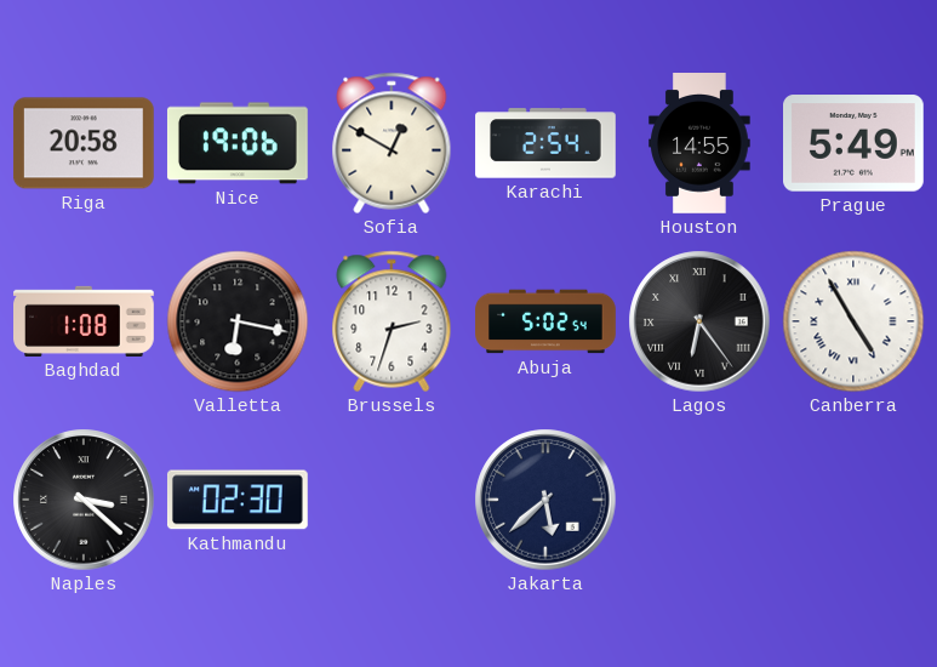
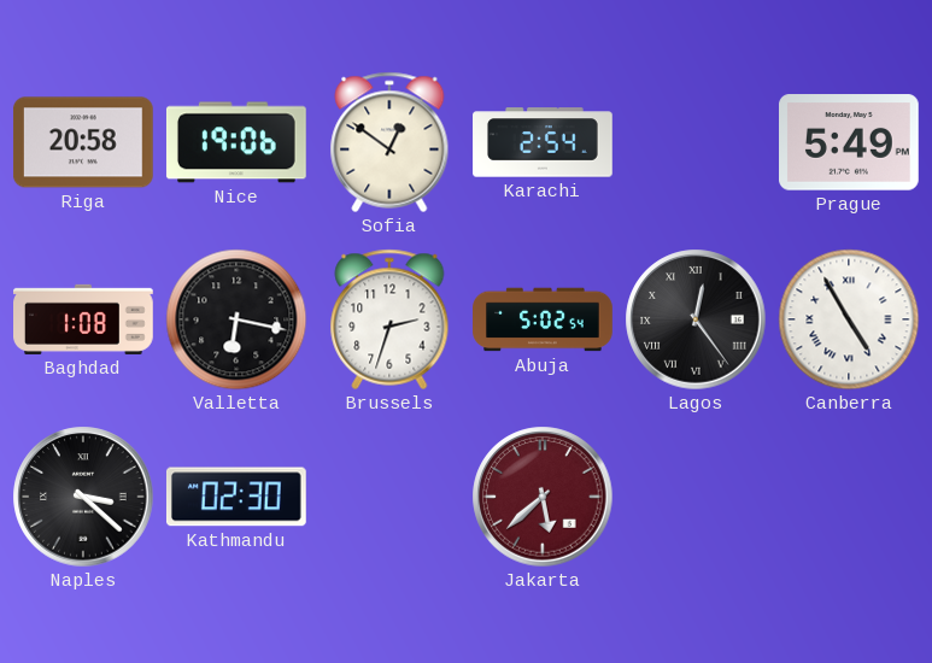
Sofia: 12:50 -> 12:51
Houston: 14:55 -> none
Lagos: 6:24 -> 12:24
Jakarta dial: navy -> burgundy
